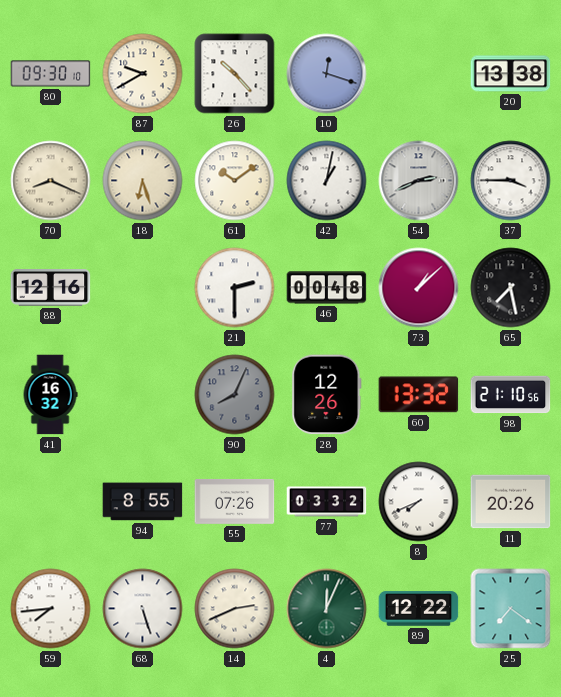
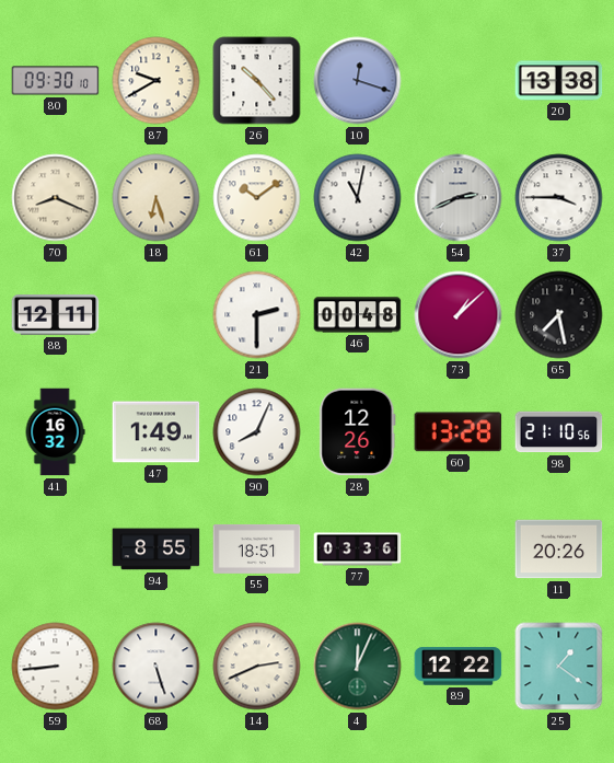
42: 1:02 -> 11:02
88: 12:16 -> 12:11
47: none -> 1:49
90 dial: grey -> white
60: 13:32 -> 13:28
55: 07:26 -> 18:51
77: 03:32 -> 03:36
8: 7:41 -> none
59: 7:44 -> 8:44
25: 7:21 -> 1:21
